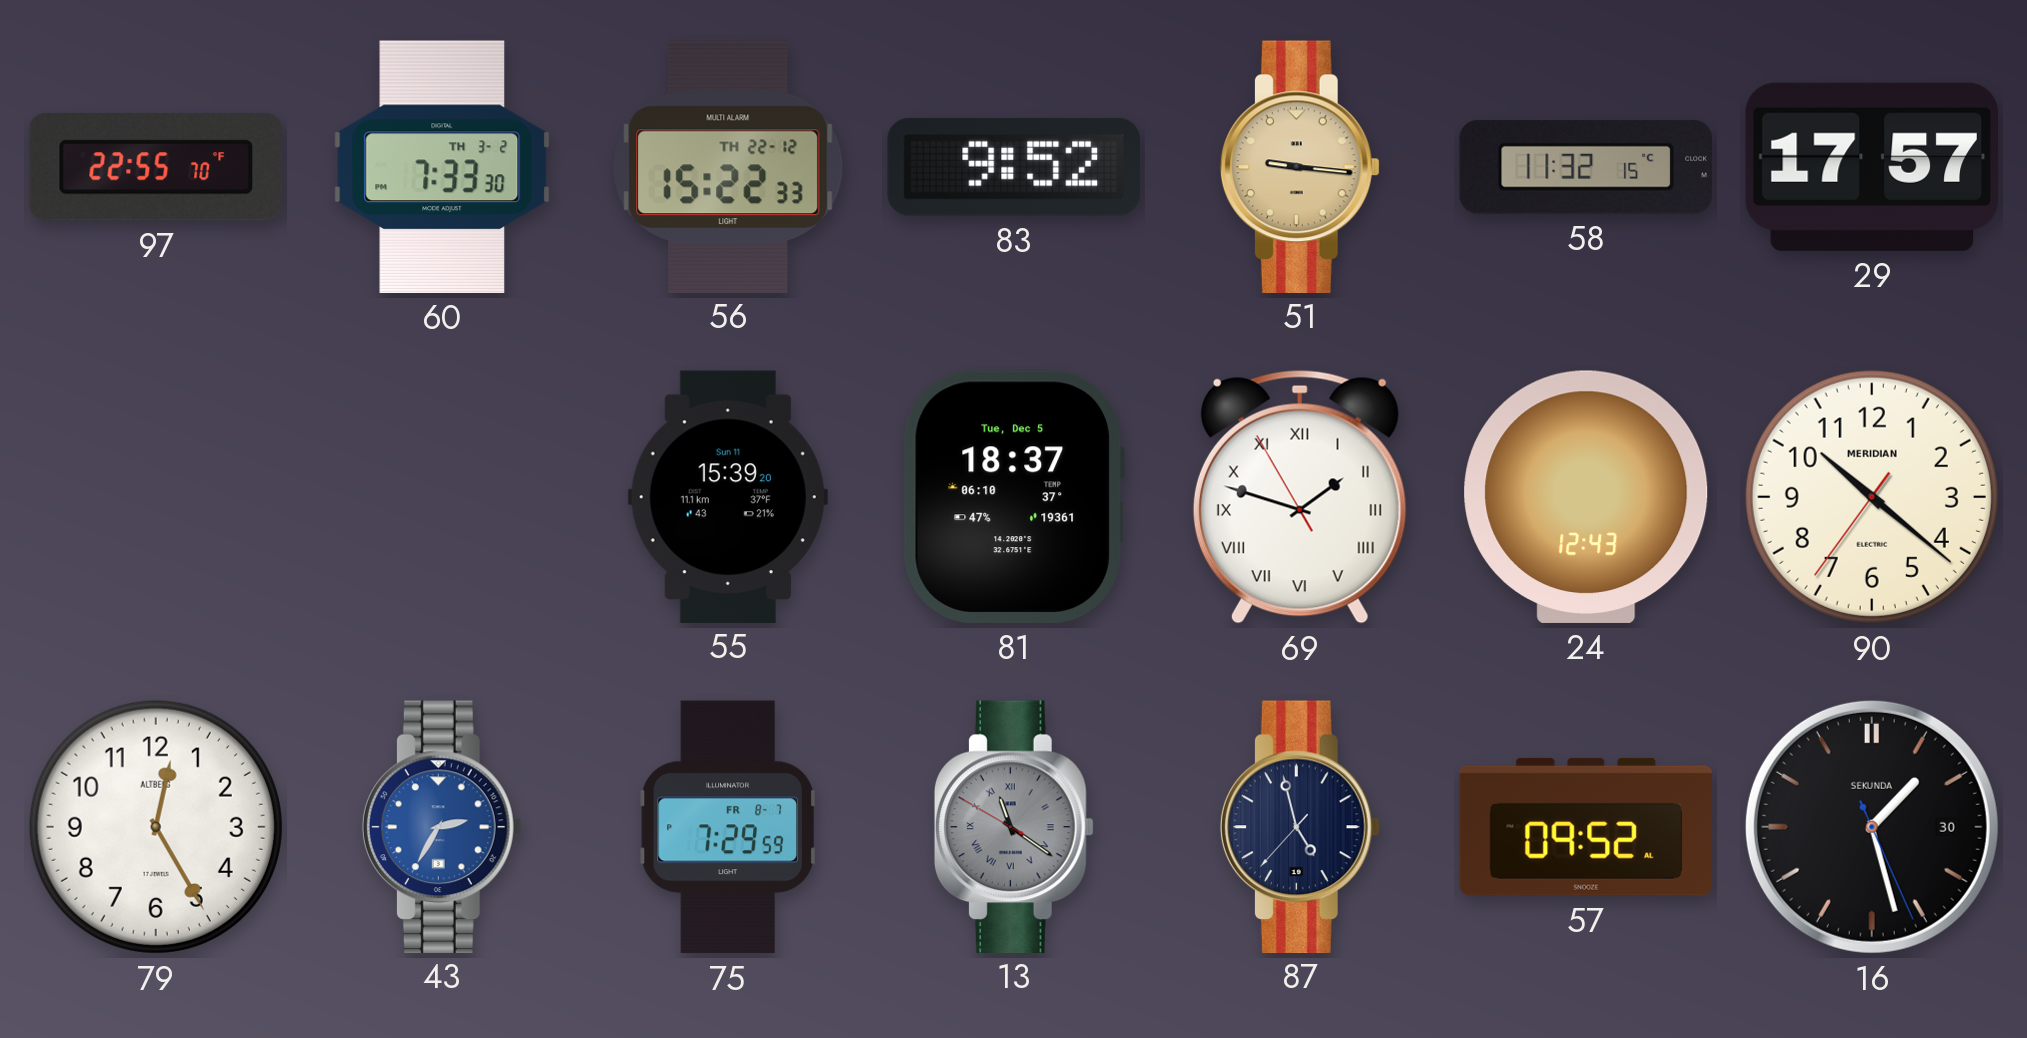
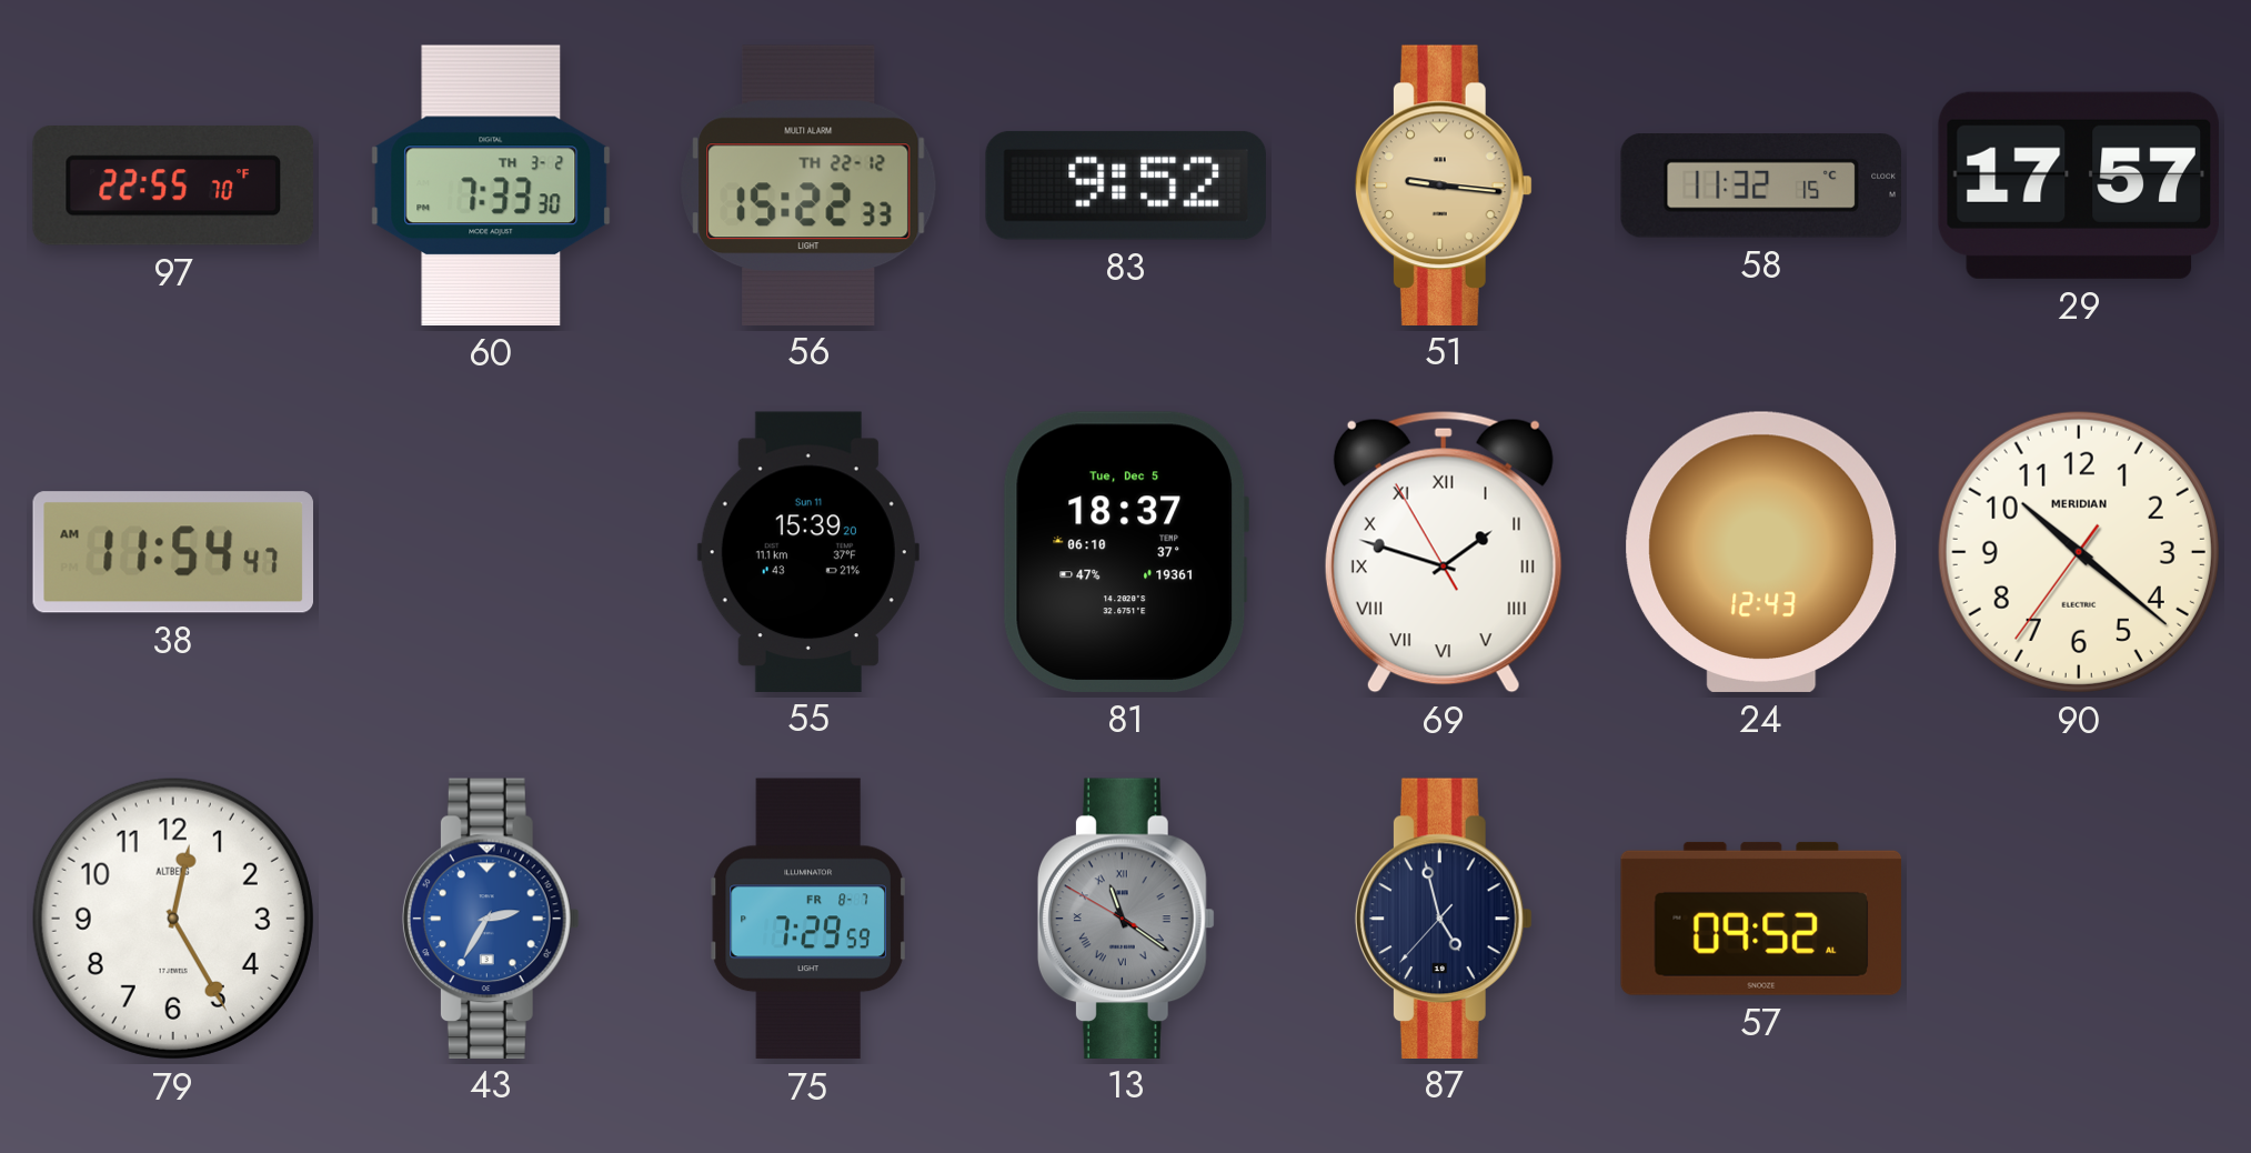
38: none -> 11:54
16: 1:27 -> none
